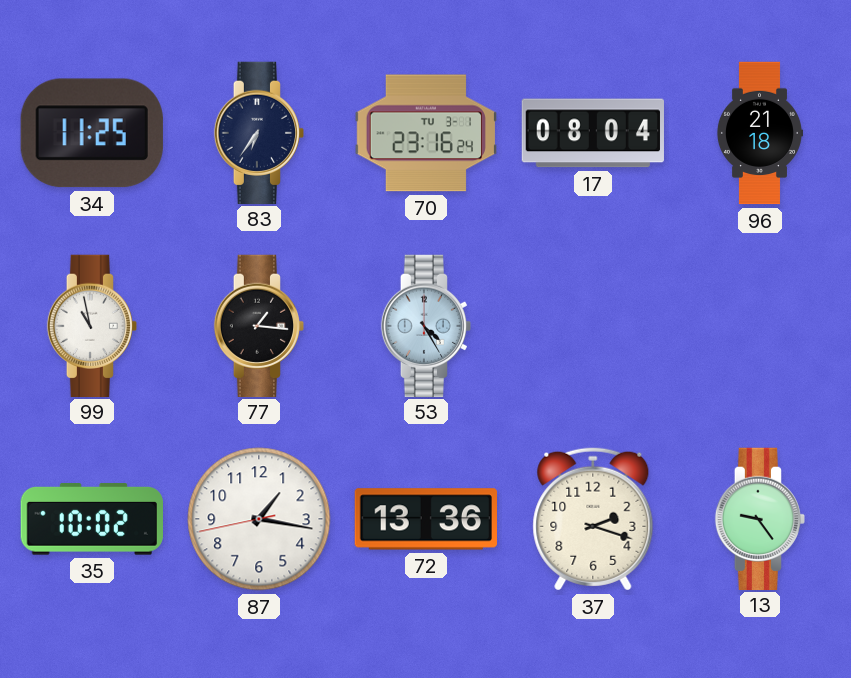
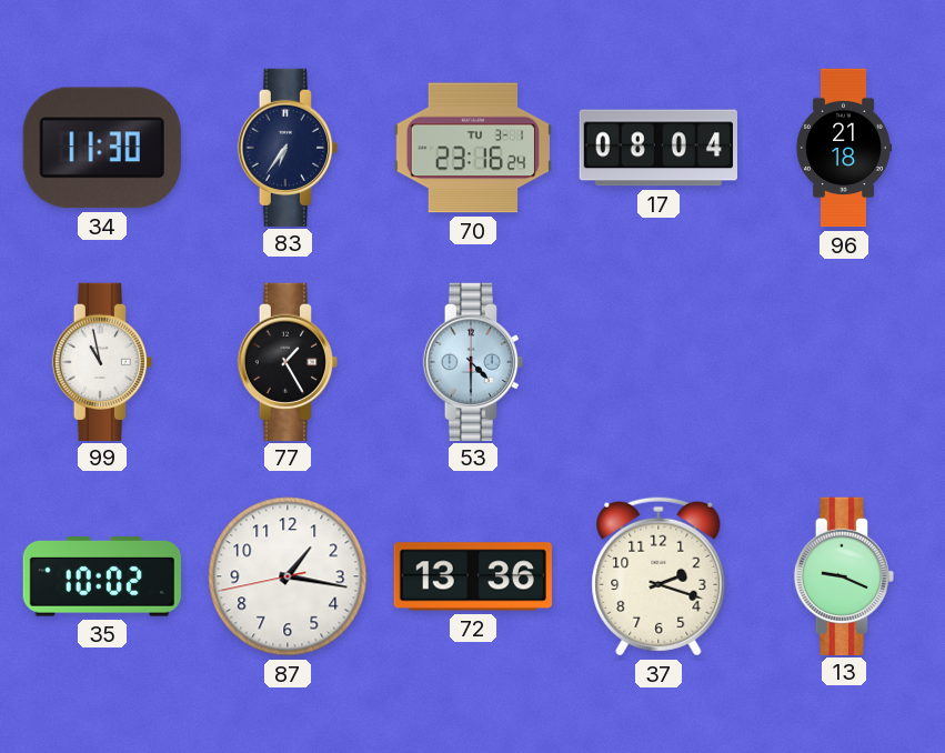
34: 11:25 -> 11:30
77: 1:16 -> 1:25
53: 4:25 -> 4:30
13: 9:24 -> 9:19
